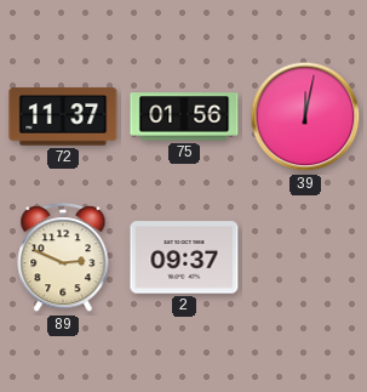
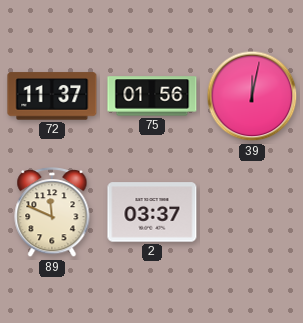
89: 2:49 -> 11:49
2: 09:37 -> 03:37
